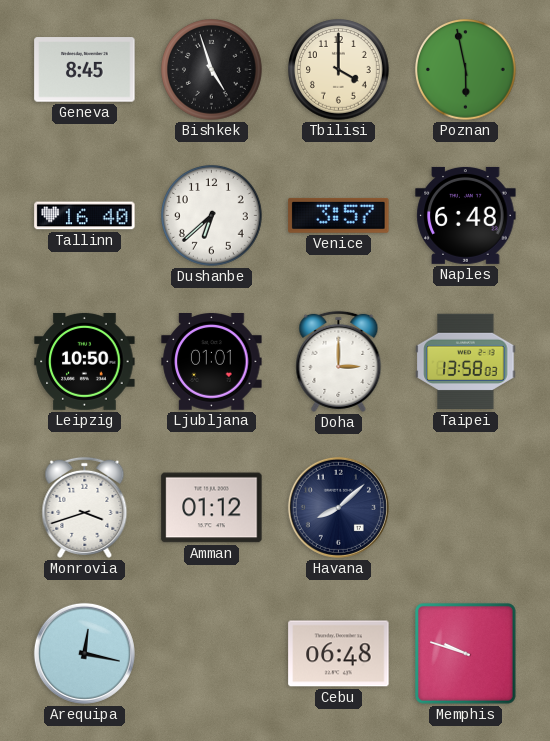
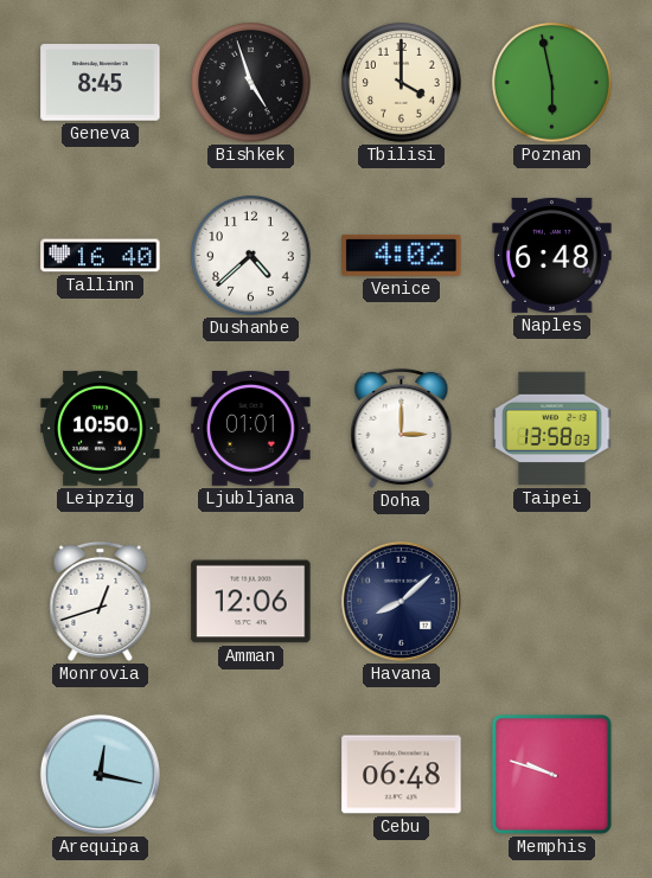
Dushanbe: 6:38 -> 4:38
Venice: 3:57 -> 4:02
Monrovia: 3:42 -> 12:42
Amman: 01:12 -> 12:06
